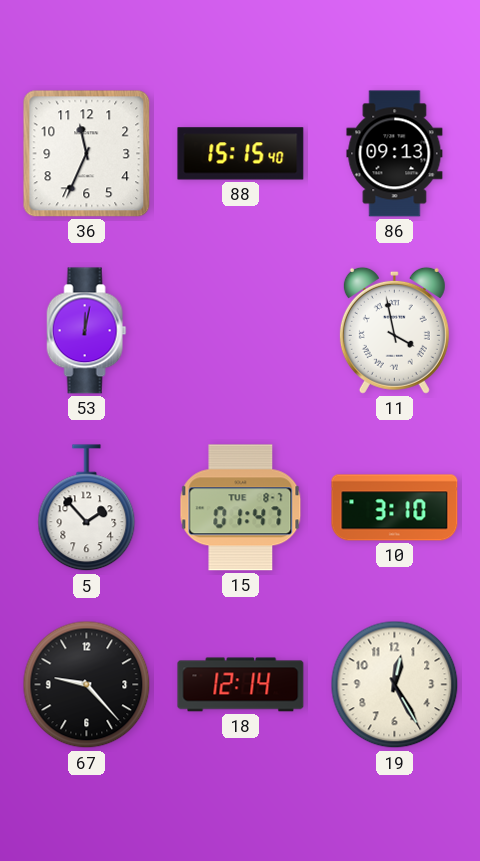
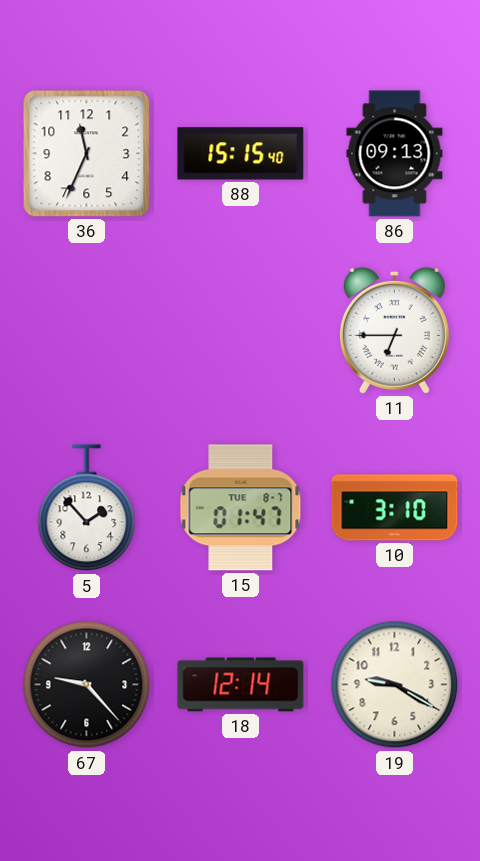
53: 12:02 -> none
11: 3:58 -> 6:45
19: 12:25 -> 9:20
